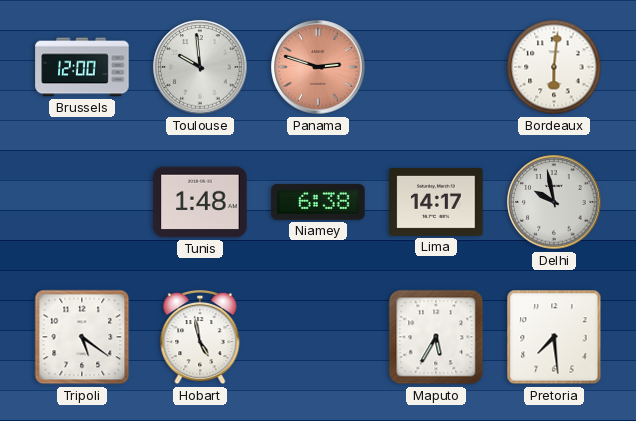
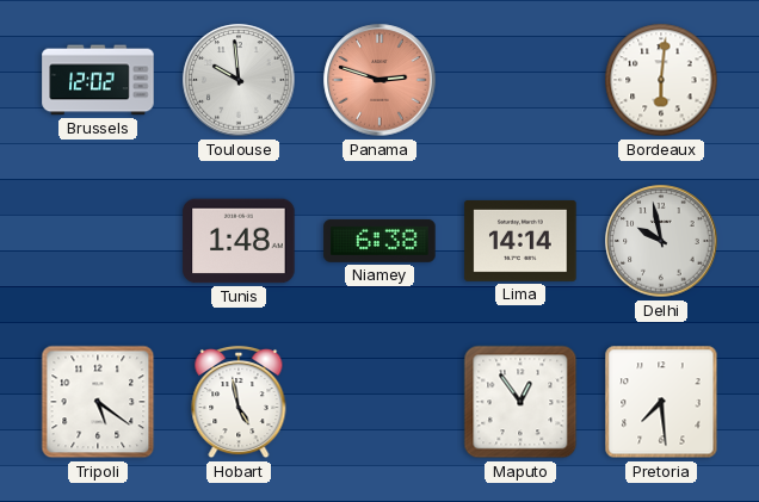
Brussels: 12:00 -> 12:02
Lima: 14:17 -> 14:14
Maputo: 5:35 -> 12:54
